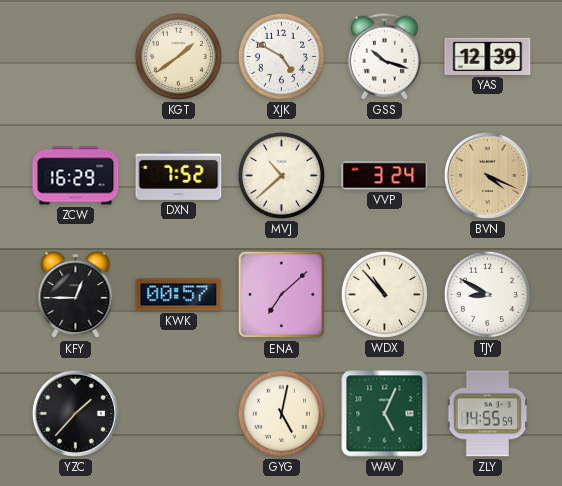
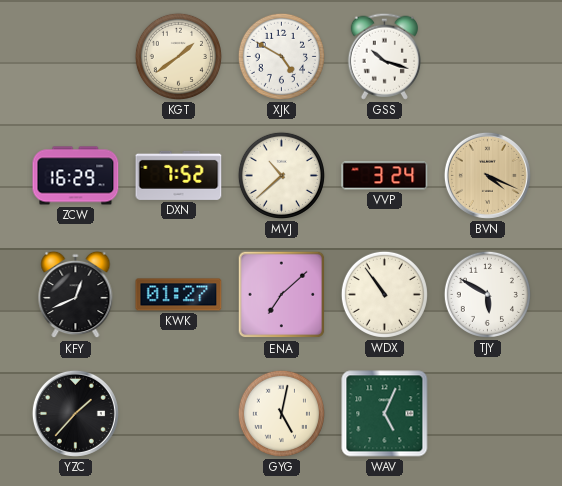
YAS: 12:39 -> none
KFY: 12:45 -> 12:41
KWK: 00:57 -> 01:27
WDX: 10:53 -> 10:54
TJY: 8:50 -> 5:50
ZLY: 14:55 -> none
